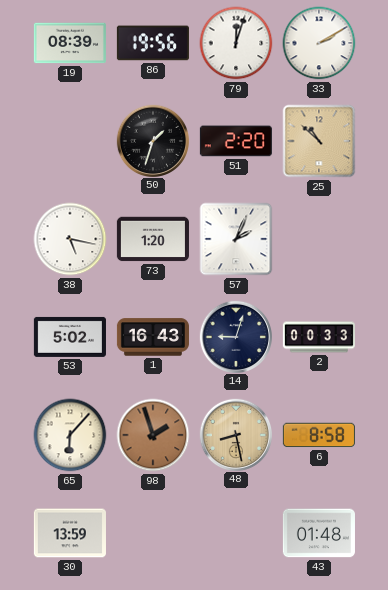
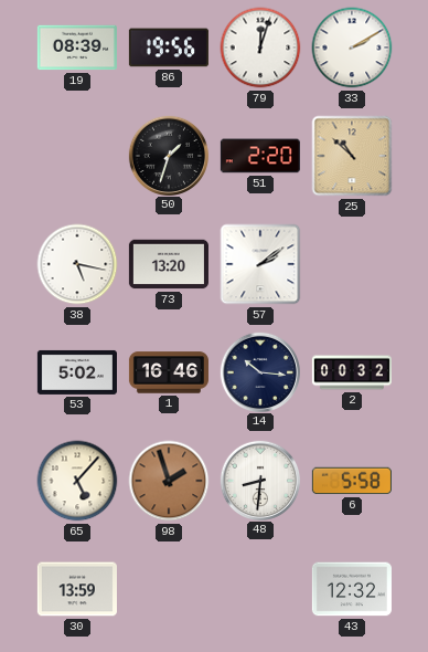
73: 1:20 -> 13:20
57: 2:04 -> 2:09
1: 16:43 -> 16:46
14: 9:03 -> 10:16
2: 00:33 -> 00:32
65: 6:07 -> 5:07
48: 8:28 -> 8:31
48 dial: champagne -> white
6: 8:58 -> 5:58
43: 01:48 -> 12:32
